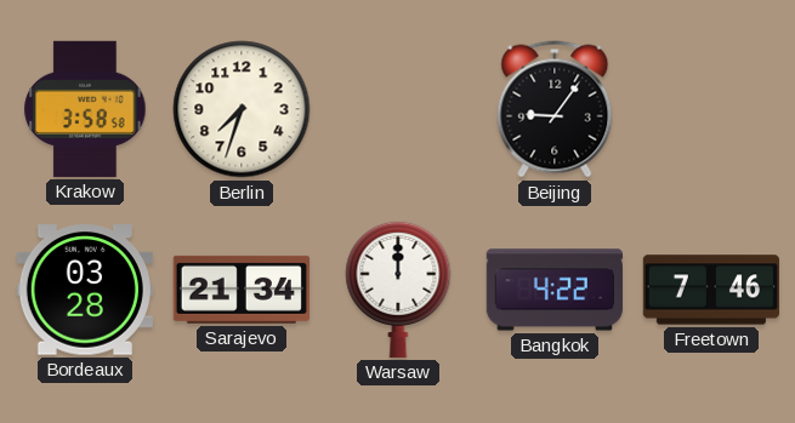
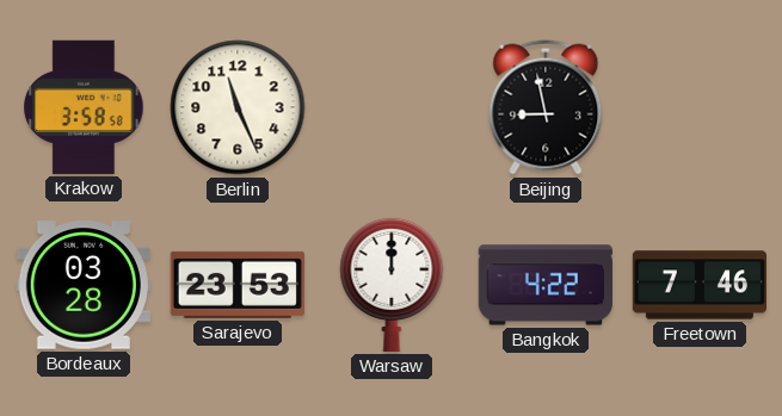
Berlin: 7:33 -> 11:26
Beijing: 9:06 -> 8:58
Sarajevo: 21:34 -> 23:53
